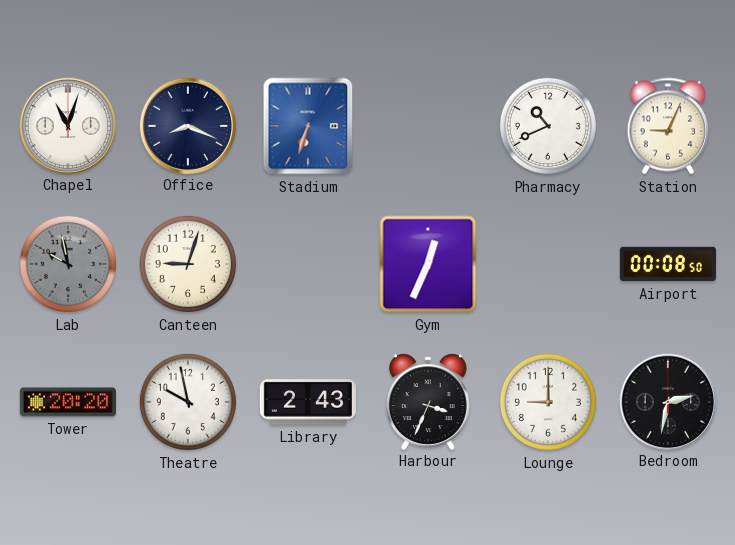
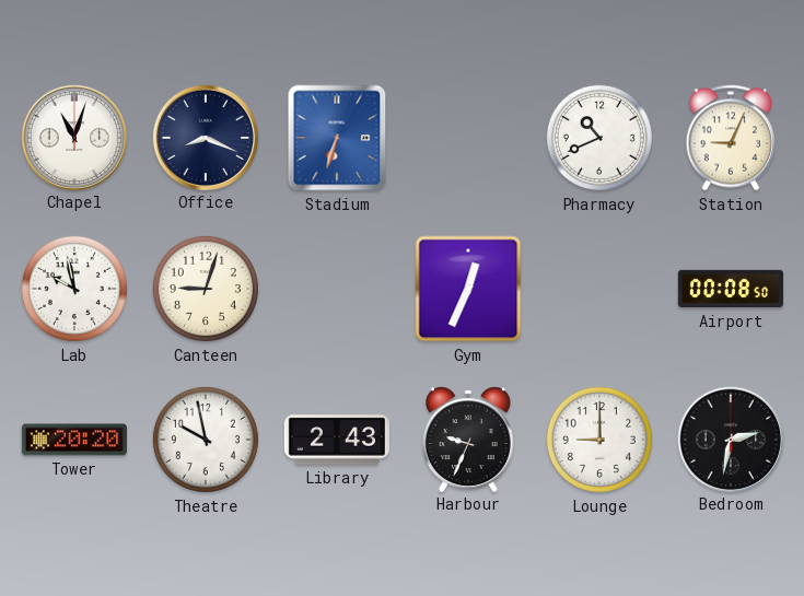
Lab dial: grey -> white
Harbour: 3:34 -> 9:34
